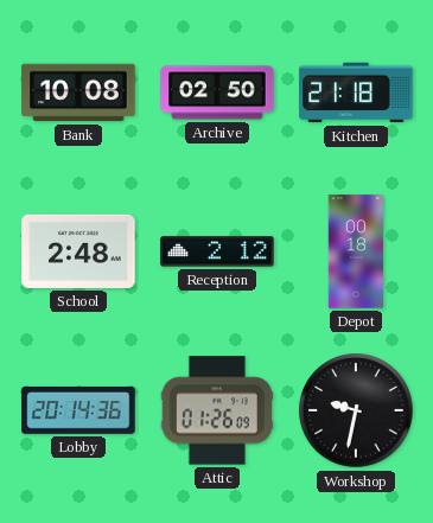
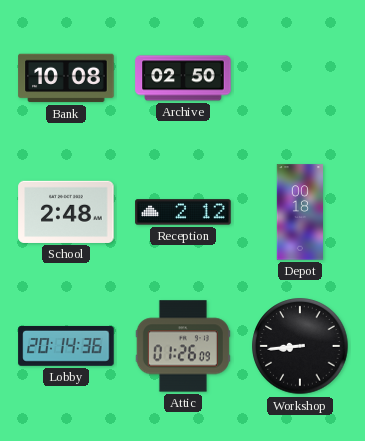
Kitchen: 21:18 -> none
Workshop: 9:32 -> 8:44
